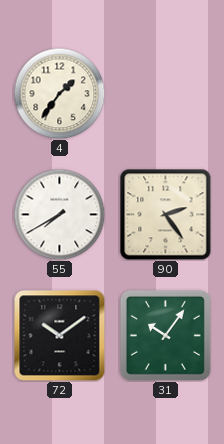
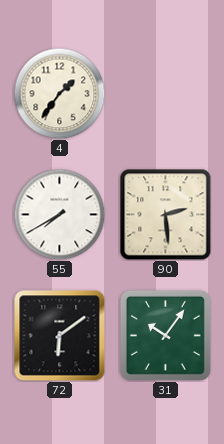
90: 2:24 -> 2:29
72: 10:09 -> 6:09
